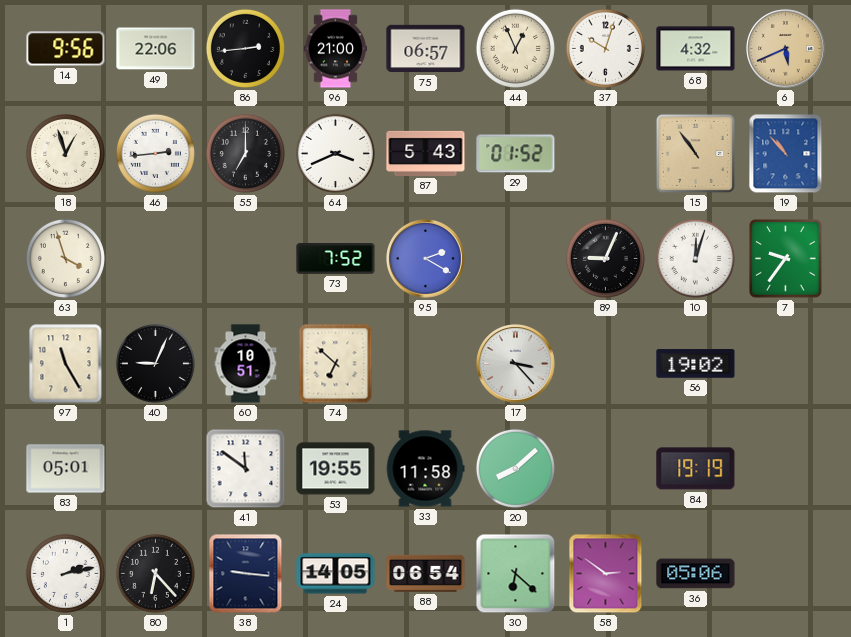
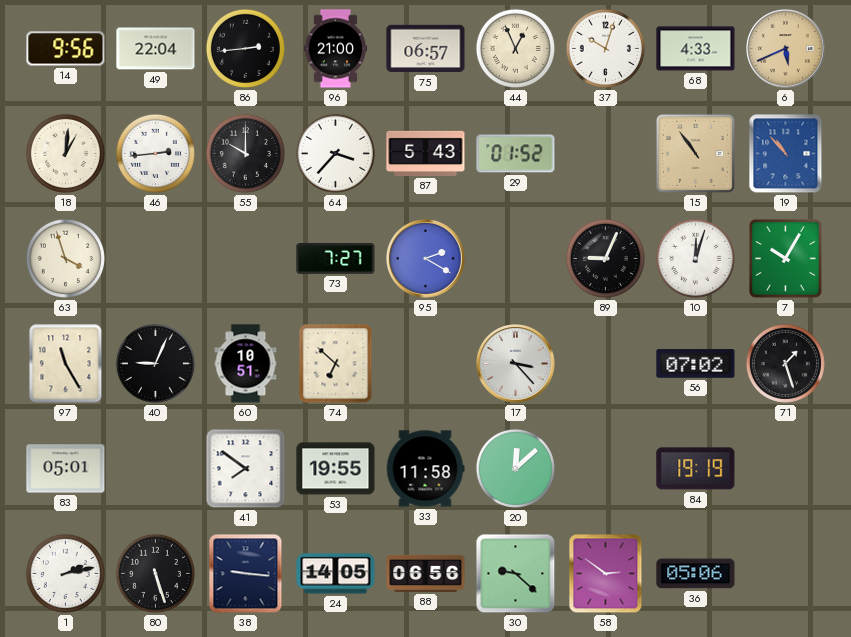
49: 22:06 -> 22:04
68: 4:32 -> 4:33
18: 12:57 -> 1:01
55: 7:00 -> 10:00
64: 3:41 -> 3:37
73: 7:52 -> 7:27
7: 9:36 -> 10:05
56: 19:02 -> 07:02
71: none -> 1:27
41: 11:51 -> 7:51
20: 8:08 -> 12:08
80: 6:23 -> 5:27
88: 06:54 -> 06:56
30: 6:22 -> 9:22
